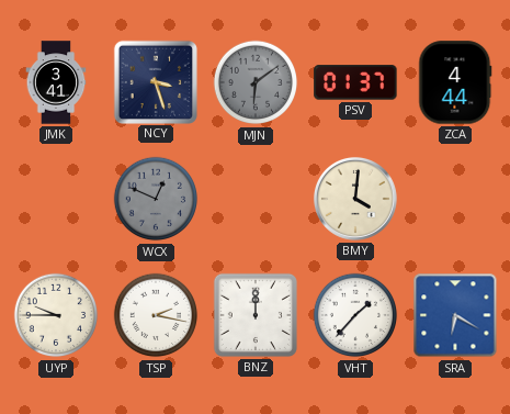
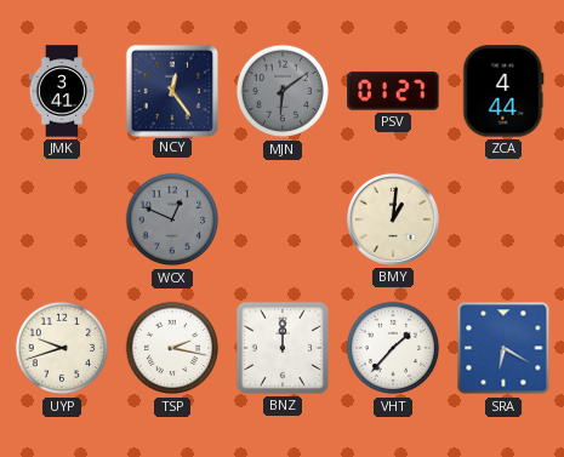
NCY: 3:27 -> 12:24
PSV: 01:37 -> 01:27
BMY: 4:01 -> 1:01
UYP: 9:45 -> 9:42
